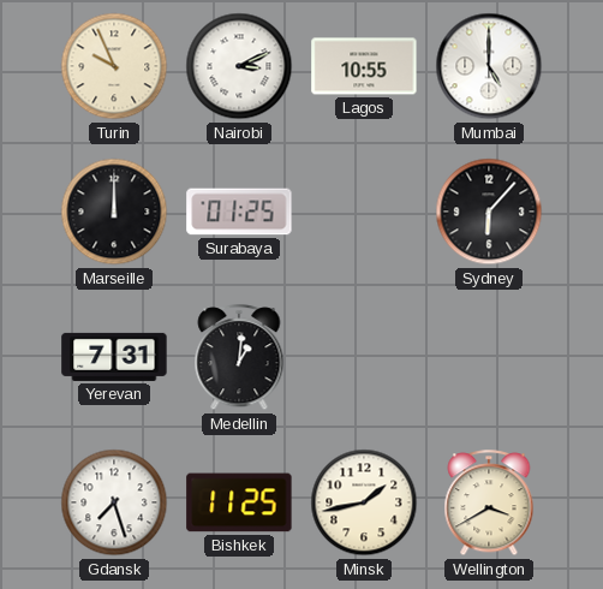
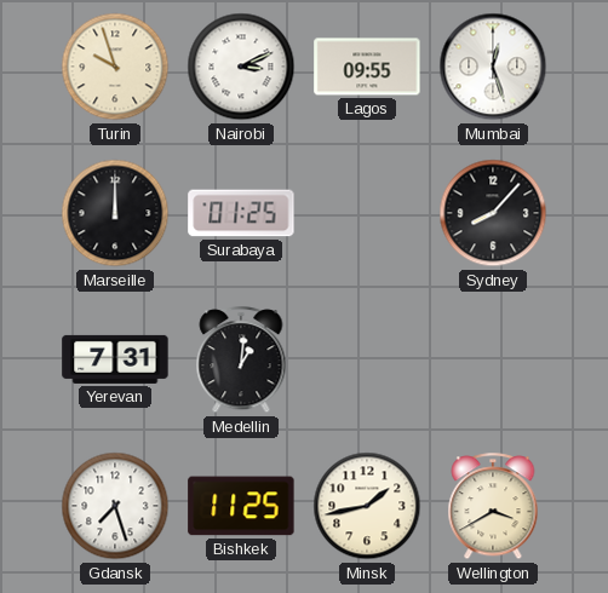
Turin: 9:56 -> 9:57
Lagos: 10:55 -> 09:55
Mumbai: 5:00 -> 12:27
Sydney: 6:07 -> 8:07
